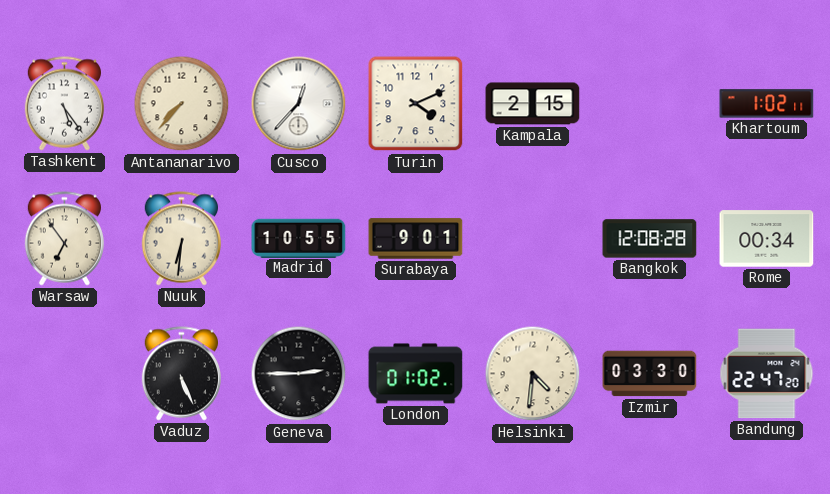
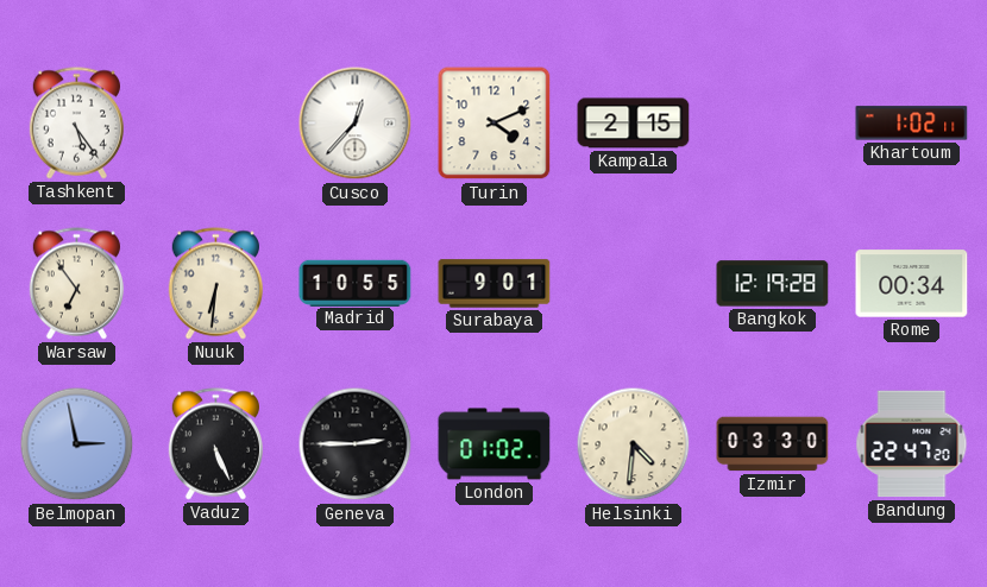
Antananarivo: 7:37 -> none
Bangkok: 12:08 -> 12:19
Belmopan: none -> 2:58
